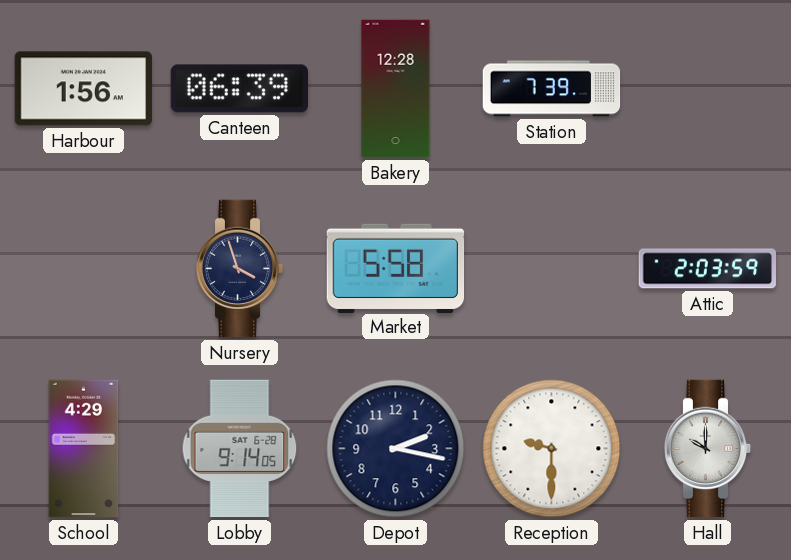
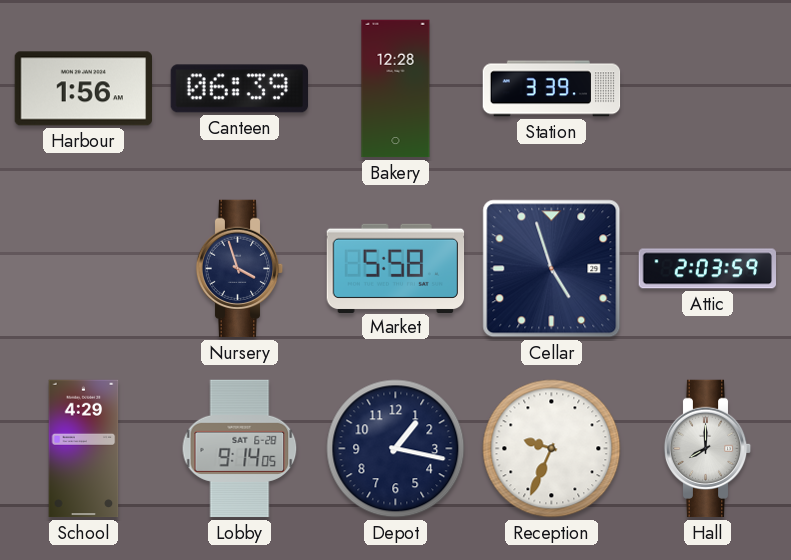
Station: 7:39 -> 3:39
Cellar: none -> 4:57
Depot: 2:17 -> 1:17
Reception: 9:30 -> 9:34
Hall: 10:00 -> 8:00
